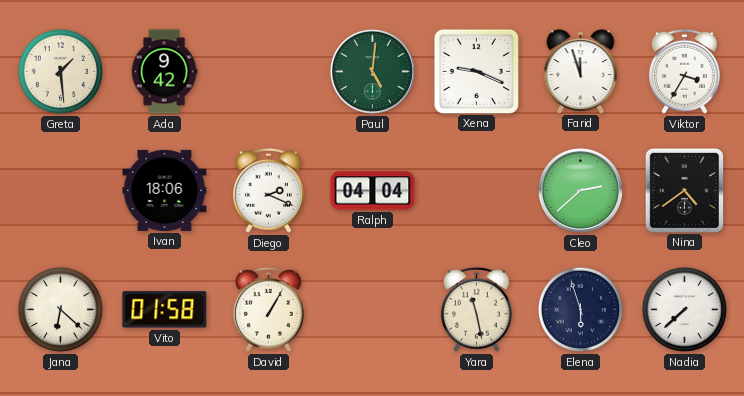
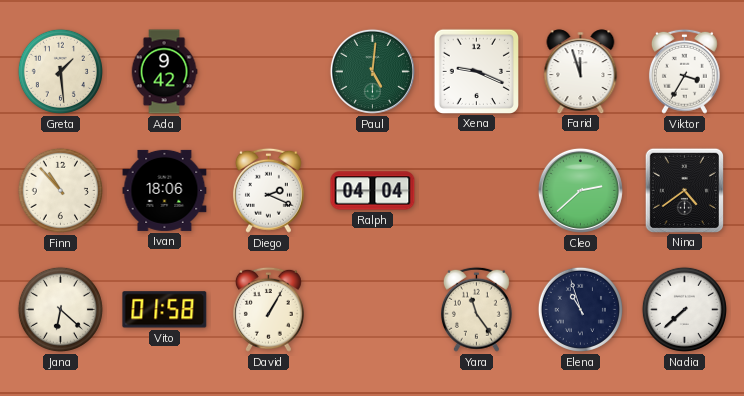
Finn: none -> 10:53
Yara: 11:28 -> 11:24
Elena: 5:57 -> 10:57
